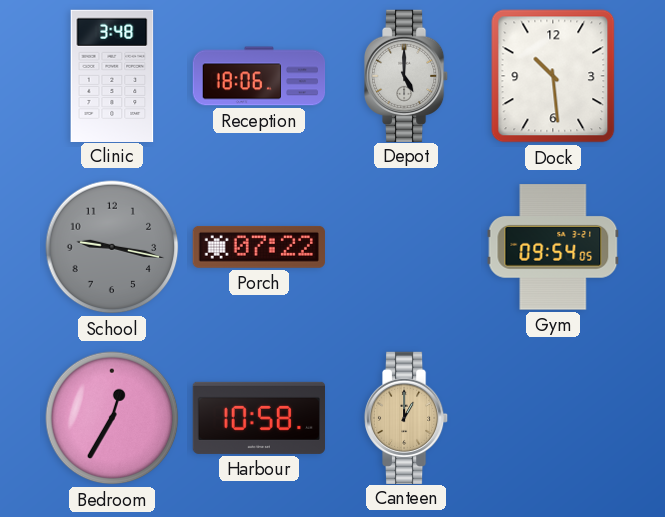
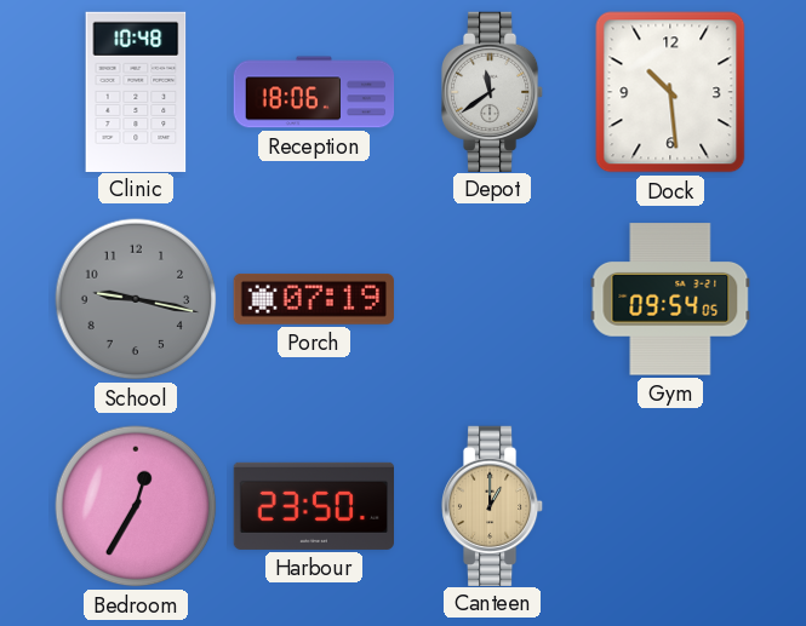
Clinic: 3:48 -> 10:48
Depot: 5:00 -> 11:39
Porch: 07:22 -> 07:19
Harbour: 10:58 -> 23:50
